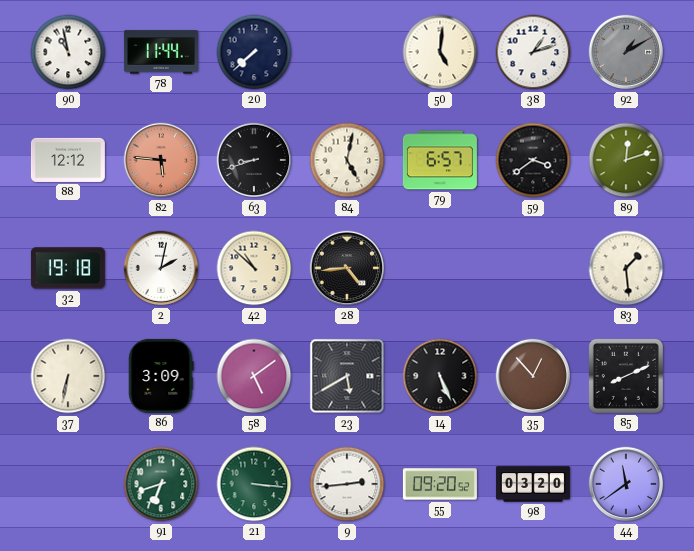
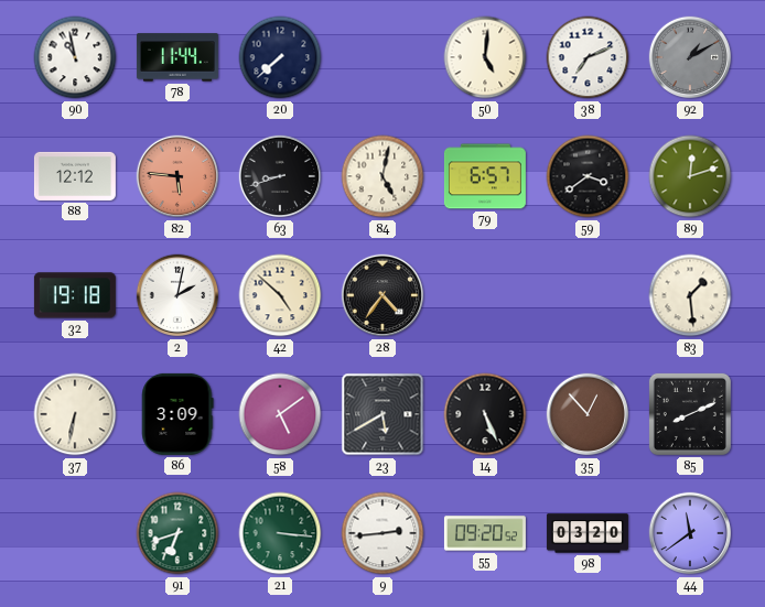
38: 1:12 -> 7:11
42: 10:52 -> 4:52
28: 4:44 -> 4:36
